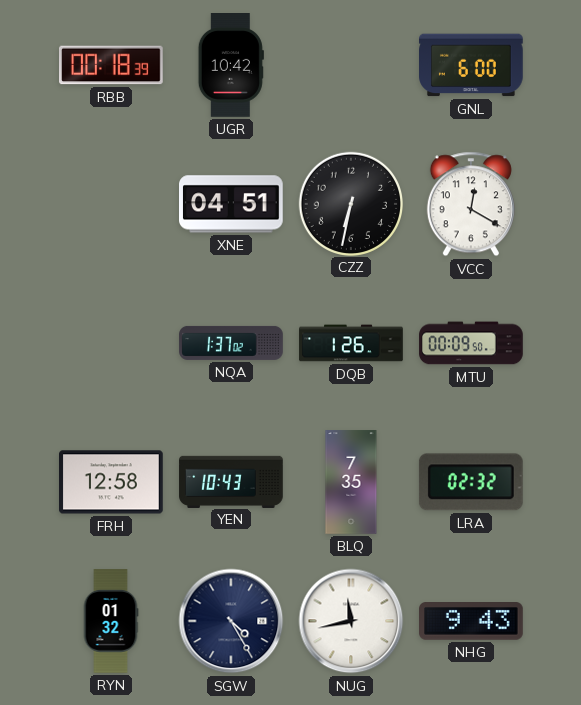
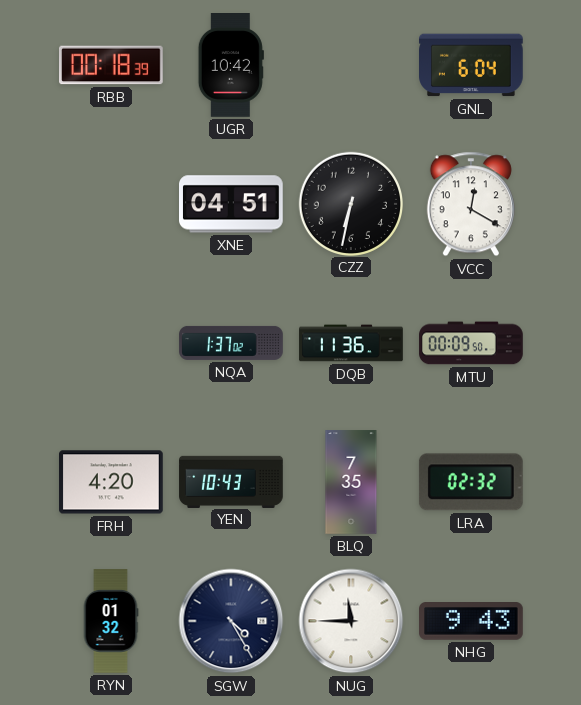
GNL: 6:00 -> 6:04
DQB: 1:26 -> 11:36
FRH: 12:58 -> 4:20
NUG: 11:43 -> 11:45
